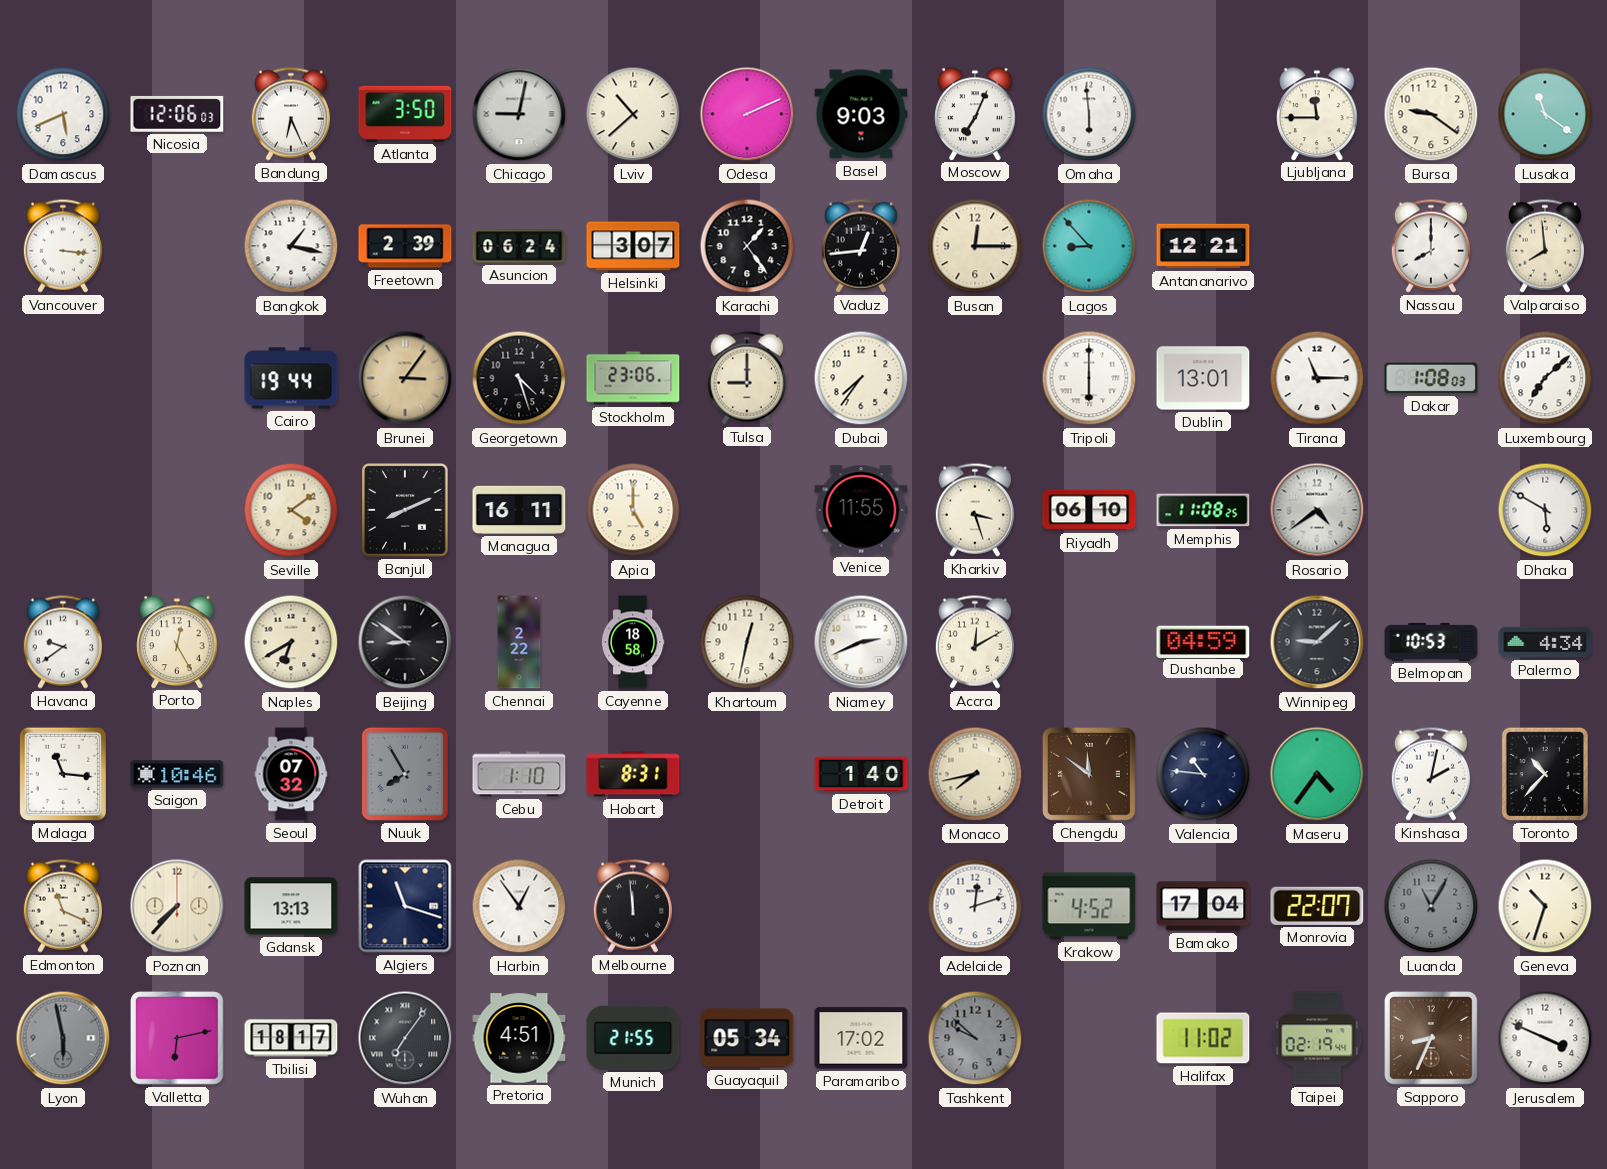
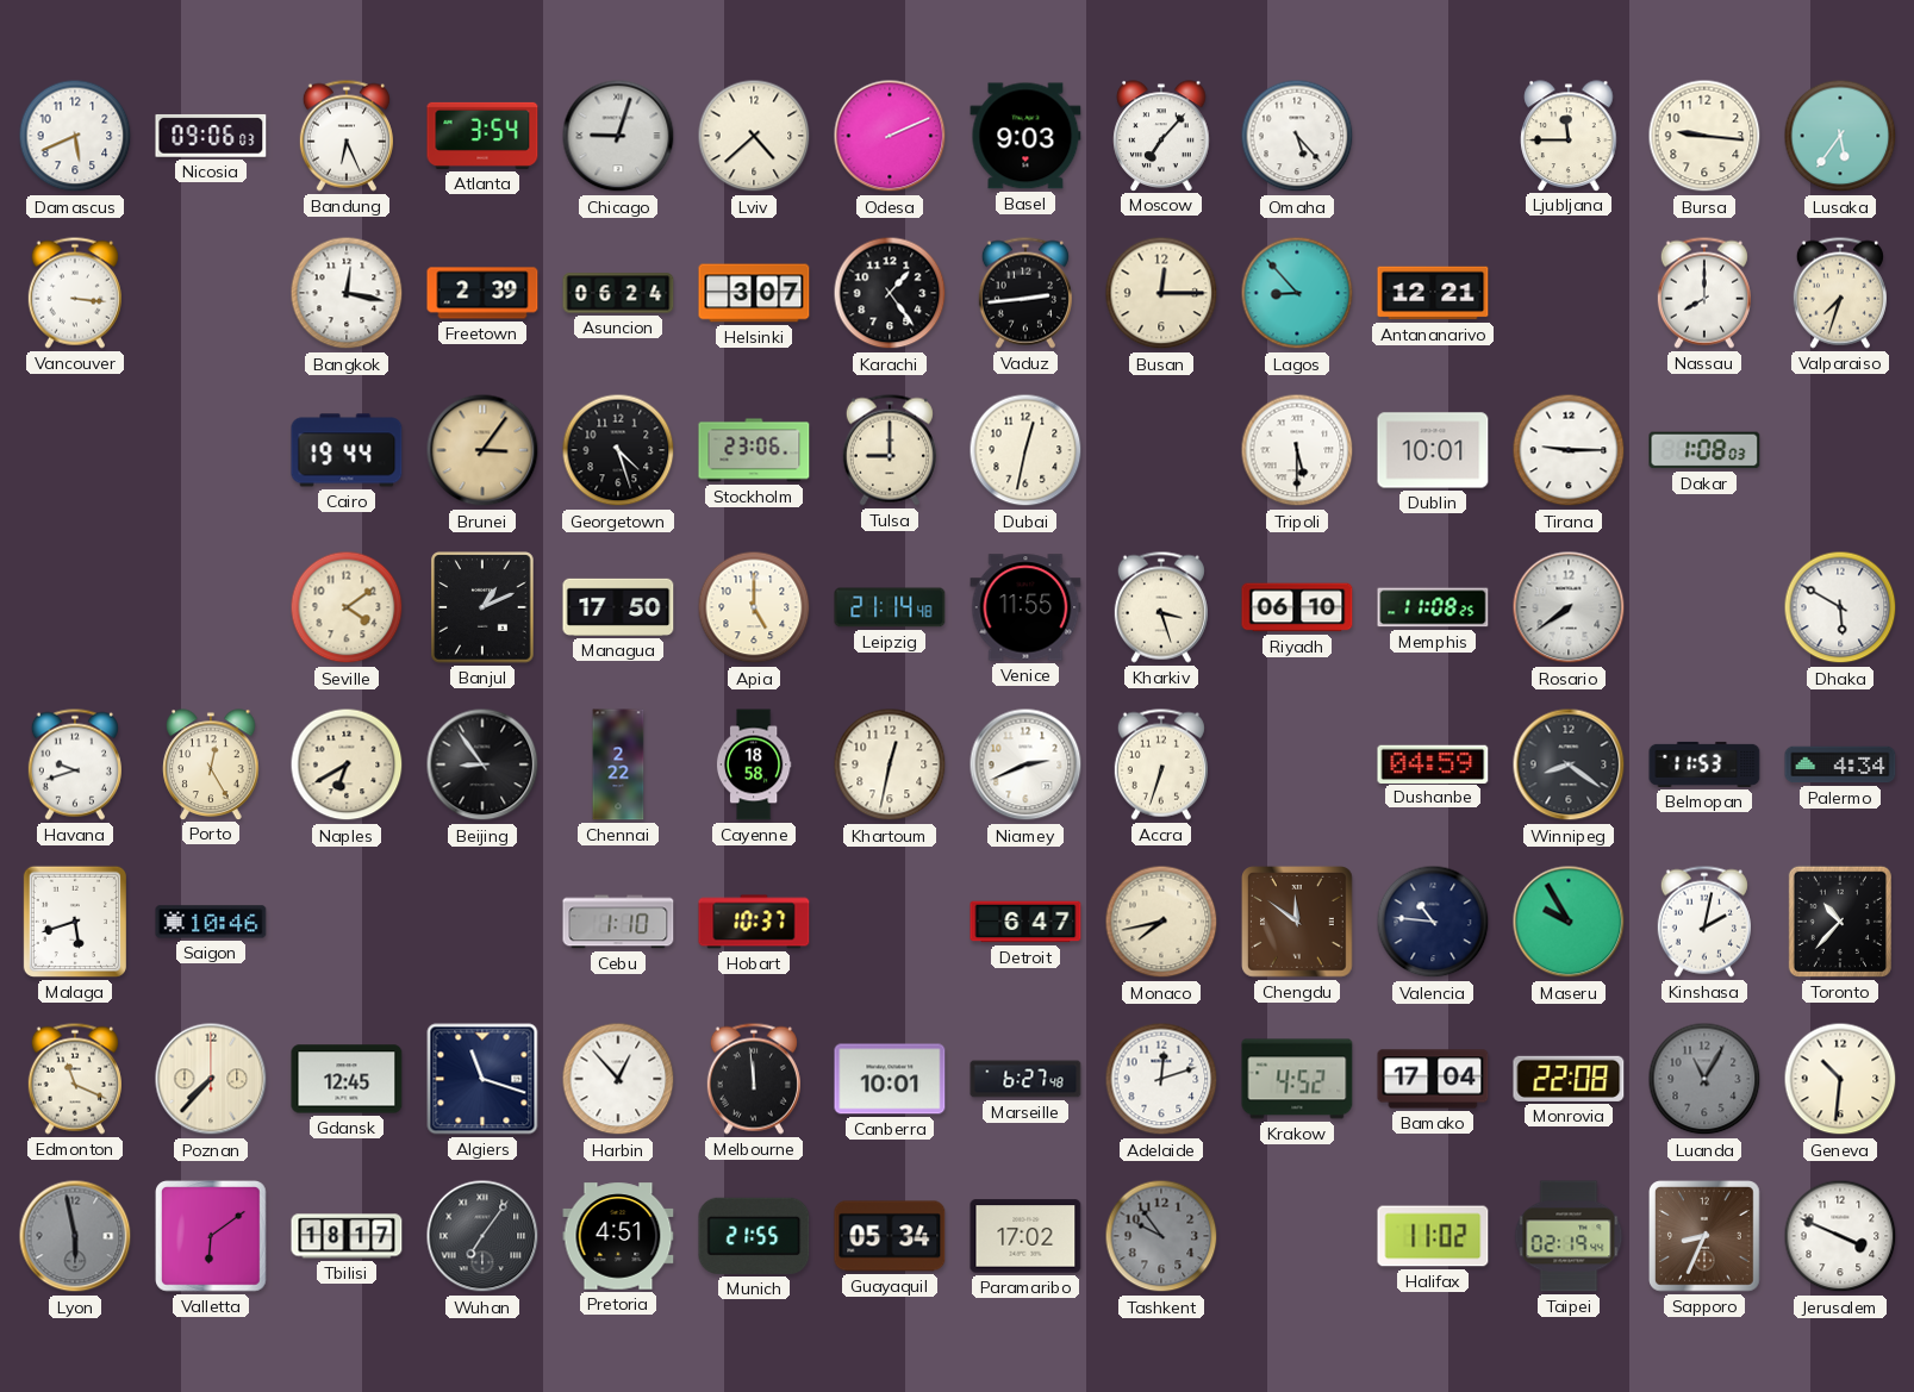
Nicosia: 12:06 -> 09:06
Atlanta: 3:50 -> 3:54
Chicago: 9:02 -> 9:03
Lviv: 10:38 -> 4:38
Moscow: 7:04 -> 7:07
Omaha: 5:59 -> 5:23
Bursa: 9:21 -> 9:16
Lusaka: 11:21 -> 5:36
Bangkok: 1:17 -> 12:17
Vaduz: 12:44 -> 2:44
Valparaiso: 7:59 -> 7:33
Dubai: 7:36 -> 12:32
Tripoli: 6:00 -> 5:30
Dublin: 13:01 -> 10:01
Tirana: 11:15 -> 9:15
Luxembourg: 7:08 -> none
Banjul: 8:11 -> 1:11
Managua: 16:11 -> 17:50
Leipzig: none -> 21:14
Rosario: 4:39 -> 7:39
Havana: 9:39 -> 9:42
Beijing: 8:51 -> 8:54
Accra: 12:10 -> 6:33
Winnipeg: 9:08 -> 8:21
Belmopan: 10:53 -> 11:53
Malaga: 11:16 -> 5:42
Seoul: 07:32 -> none
Nuuk: 7:55 -> none
Hobart: 8:31 -> 10:37
Detroit: 1:40 -> 6:47
Maseru: 4:36 -> 9:55
Gdansk: 13:13 -> 12:45
Harbin: 12:54 -> 12:53
Canberra: none -> 10:01
Marseille: none -> 6:27
Monrovia: 22:07 -> 22:08
Geneva: 10:33 -> 10:31
Valletta: 6:13 -> 6:09
Tashkent: 9:52 -> 9:54
